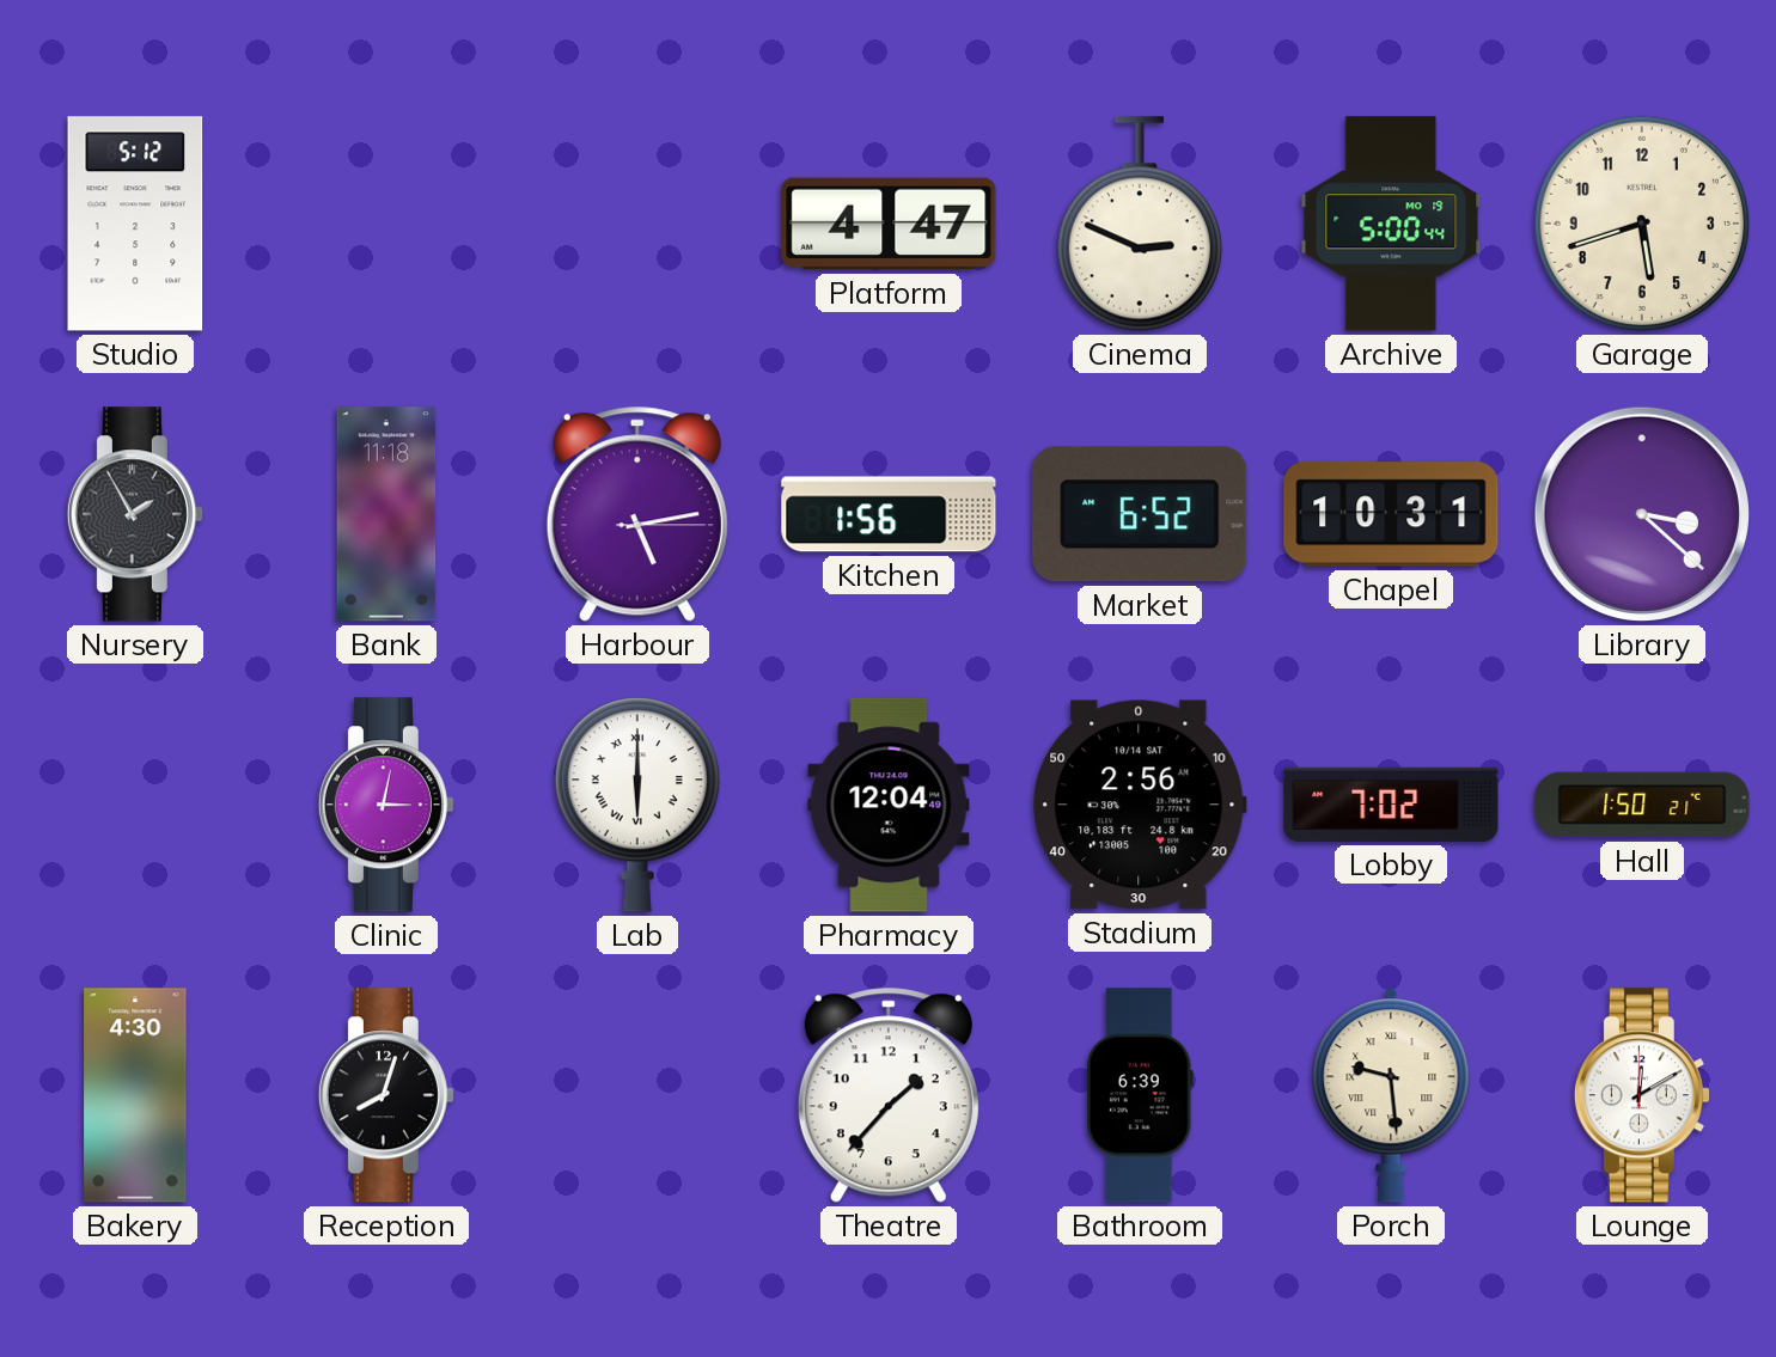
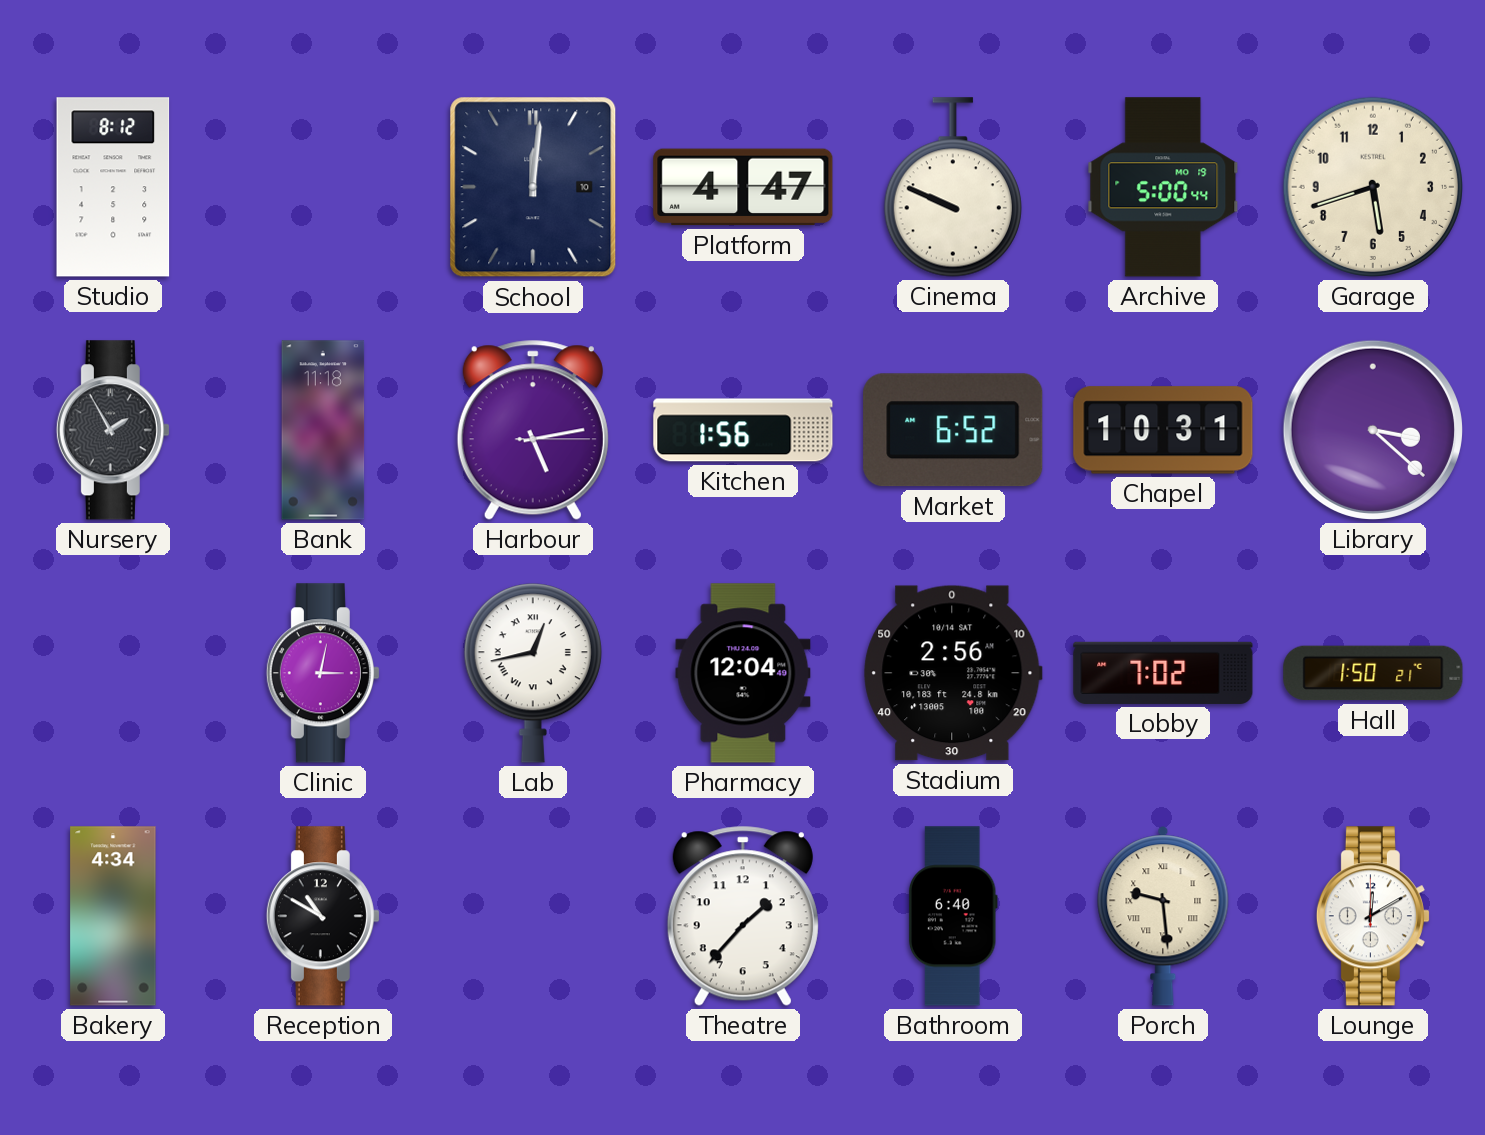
Studio: 5:12 -> 8:12
School: none -> 12:01
Cinema: 2:49 -> 9:49
Lab: 6:00 -> 12:43
Bakery: 4:30 -> 4:34
Reception: 8:03 -> 10:50
Bathroom: 6:39 -> 6:40
